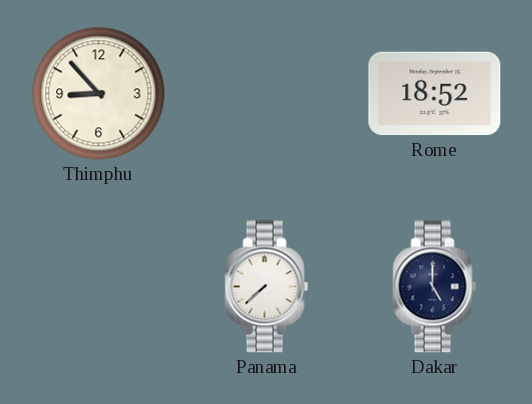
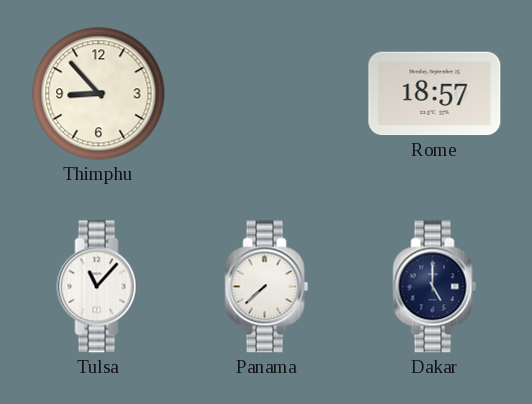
Rome: 18:52 -> 18:57
Tulsa: none -> 11:07
